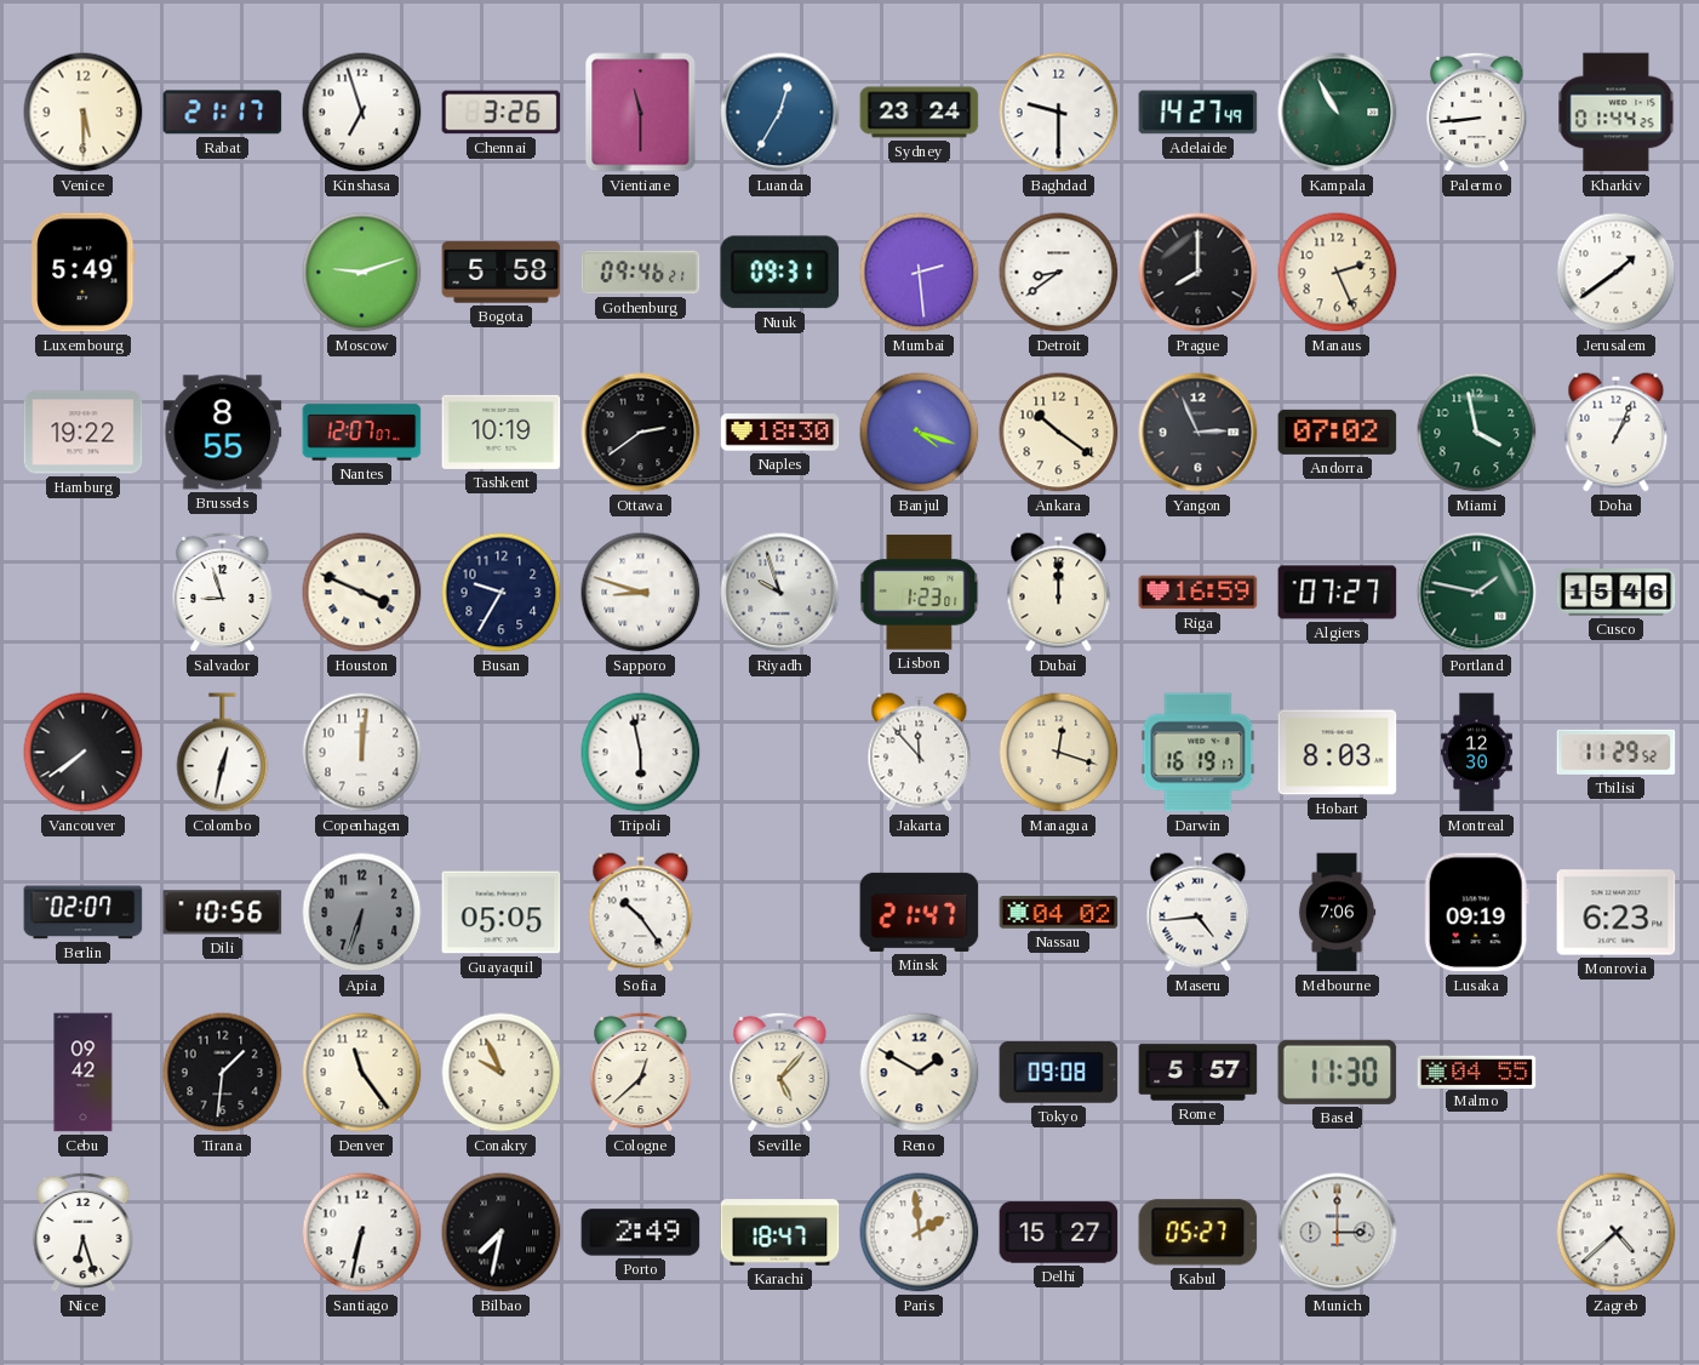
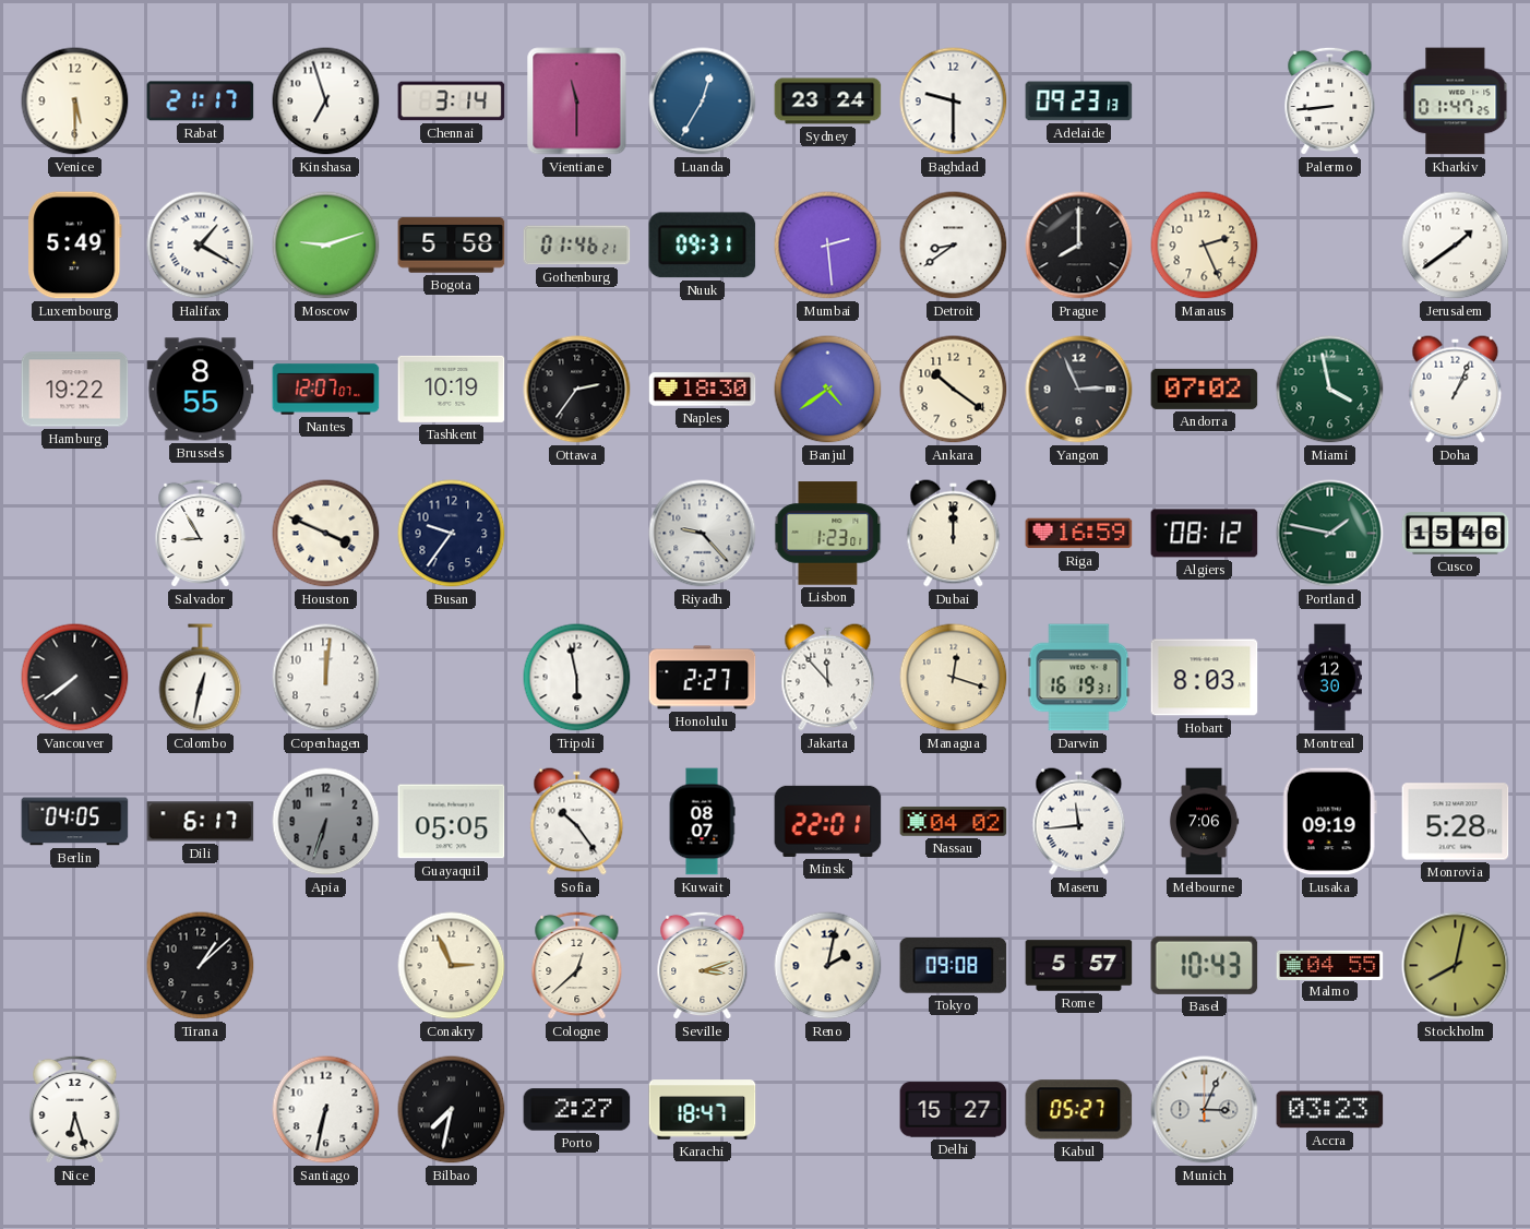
Chennai: 3:26 -> 3:14
Adelaide: 14:27 -> 09:23
Kampala: 10:55 -> none
Kharkiv: 01:44 -> 01:47
Halifax: none -> 1:20
Gothenburg: 09:46 -> 01:46
Ottawa: 2:39 -> 2:36
Banjul: 4:18 -> 4:39
Salvador: 8:57 -> 8:55
Busan: 9:35 -> 9:36
Sapporo: 8:48 -> none
Riyadh: 9:57 -> 9:23
Algiers: 07:27 -> 08:12
Honolulu: none -> 2:27
Darwin: 16:19:17 -> 16:19:31
Tbilisi: 11:29 -> none
Berlin: 02:07 -> 04:05
Dili: 10:56 -> 6:17
Kuwait: none -> 08:07
Minsk: 21:47 -> 22:01
Maseru: 4:44 -> 11:44
Monrovia: 6:23 -> 5:28
Cebu: 09:42 -> none
Tirana: 1:31 -> 1:08
Denver: 11:24 -> none
Conakry: 9:56 -> 2:56
Seville: 5:07 -> 3:12
Reno: 1:50 -> 2:02
Basel: 11:30 -> 10:43
Stockholm: none -> 8:02
Porto: 2:49 -> 2:27
Paris: 1:59 -> none
Munich: 3:00 -> 3:04
Accra: none -> 03:23
Zagreb: 4:38 -> none
